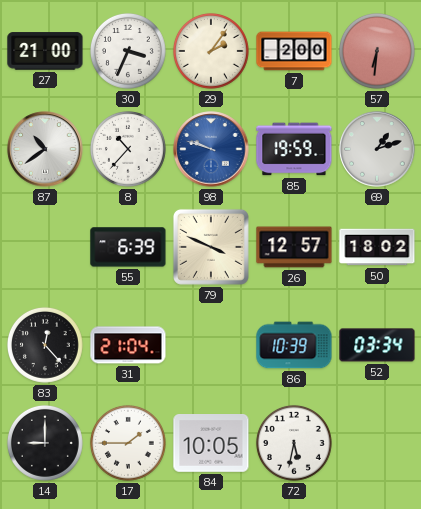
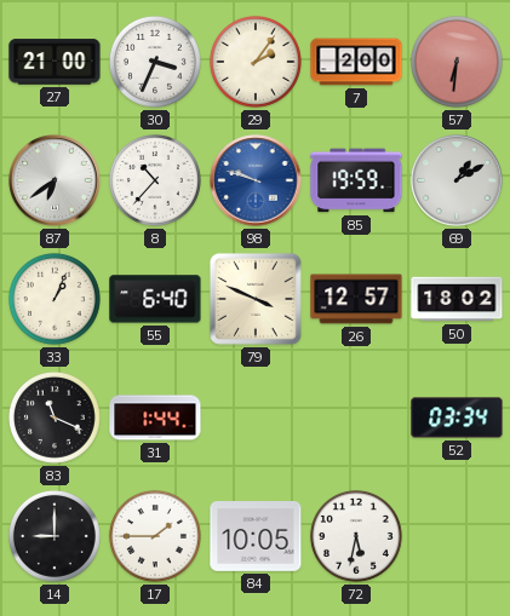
87: 10:39 -> 6:39
69: 1:12 -> 1:10
33: none -> 1:04
55: 6:39 -> 6:40
83: 12:23 -> 11:19
31: 21:04 -> 1:44
86: 10:39 -> none
